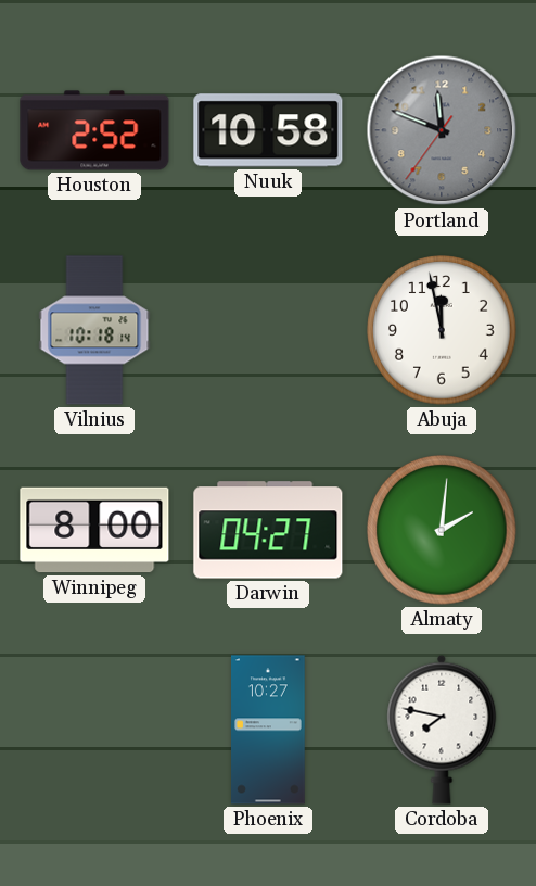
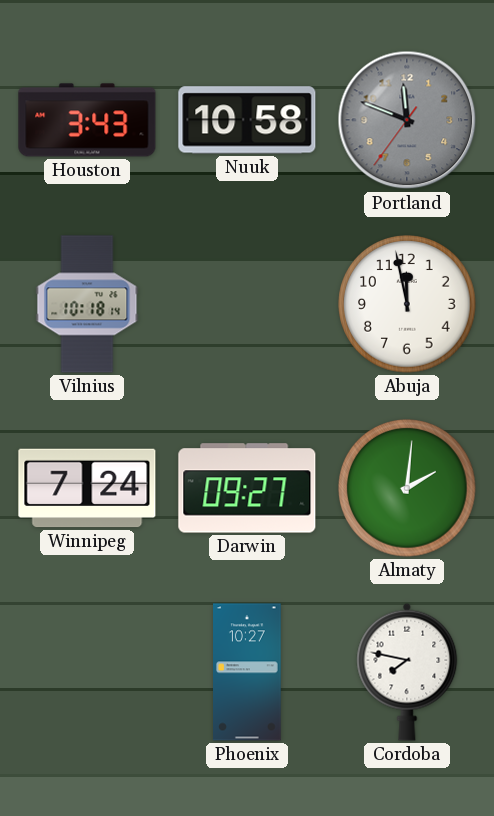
Houston: 2:52 -> 3:43
Winnipeg: 8:00 -> 7:24
Darwin: 04:27 -> 09:27
